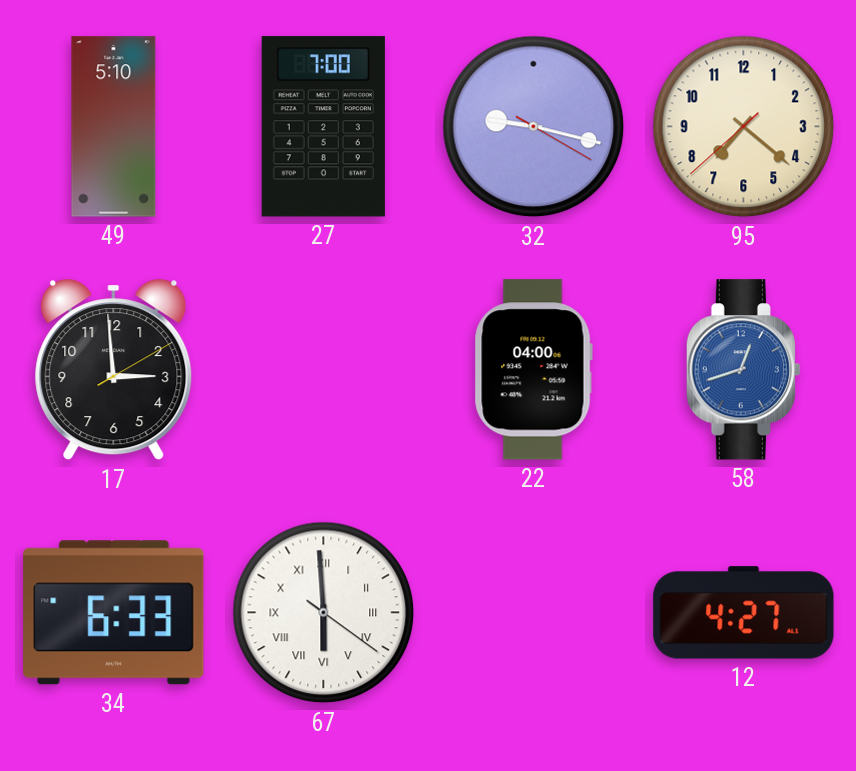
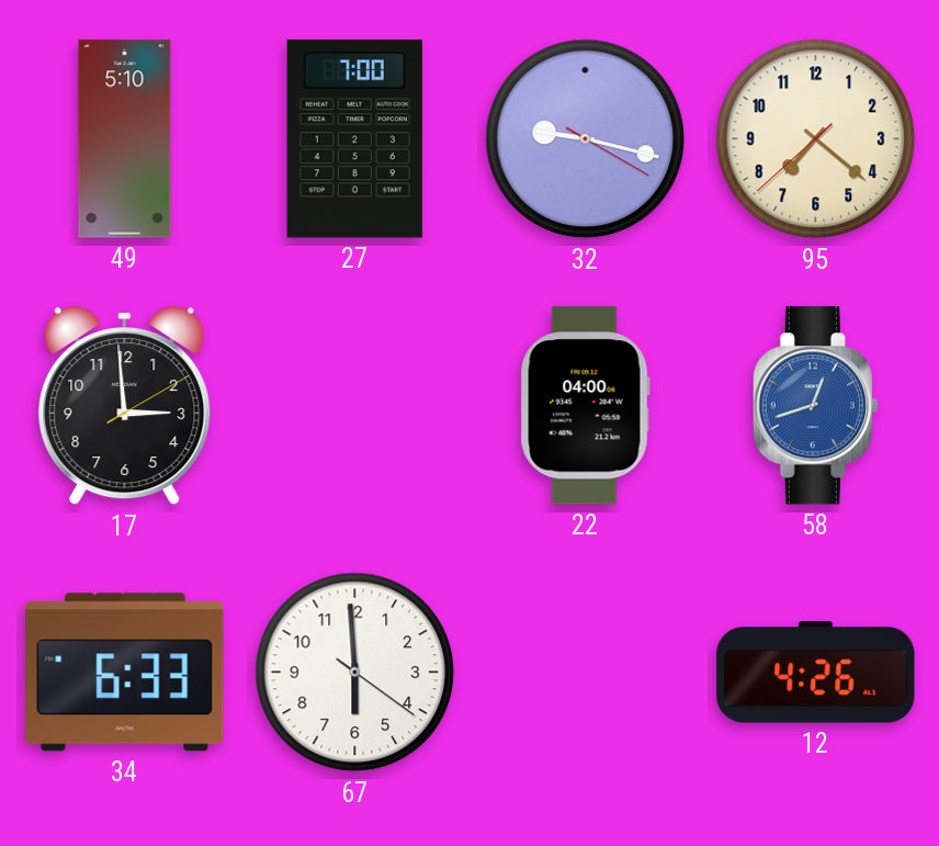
67 numerals: Roman -> Arabic
12: 4:27 -> 4:26
